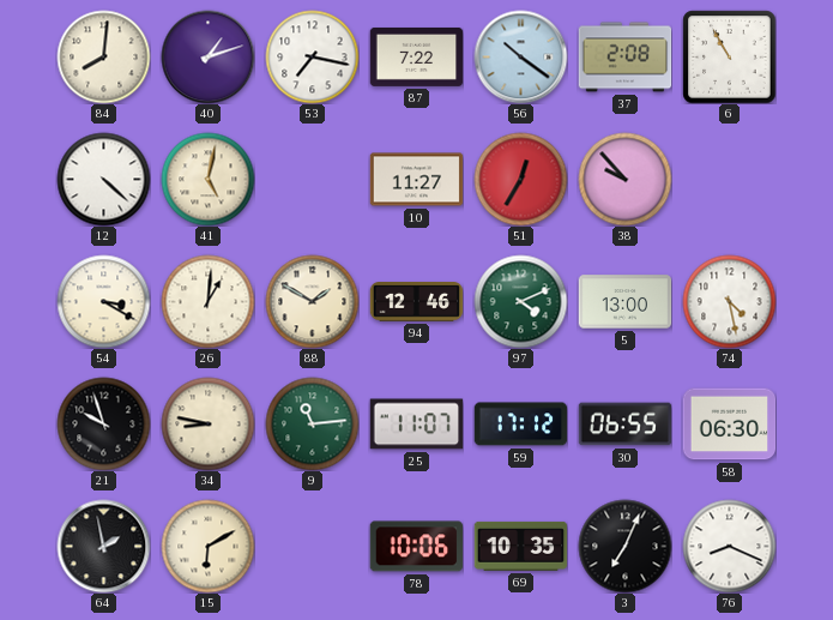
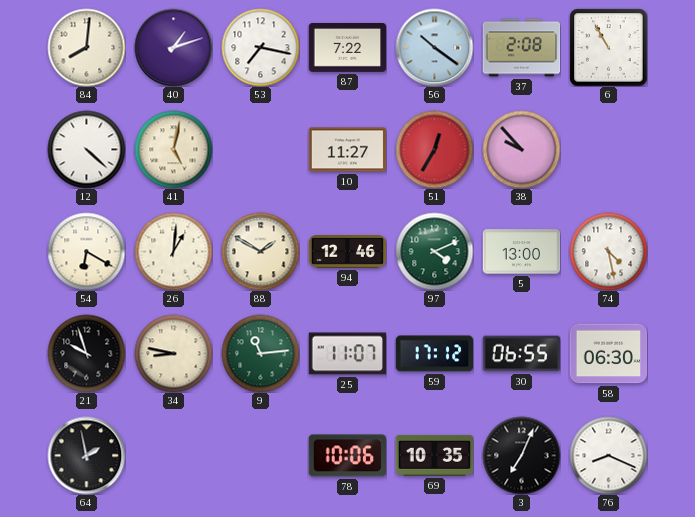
54: 3:20 -> 6:20
15: 6:10 -> none
